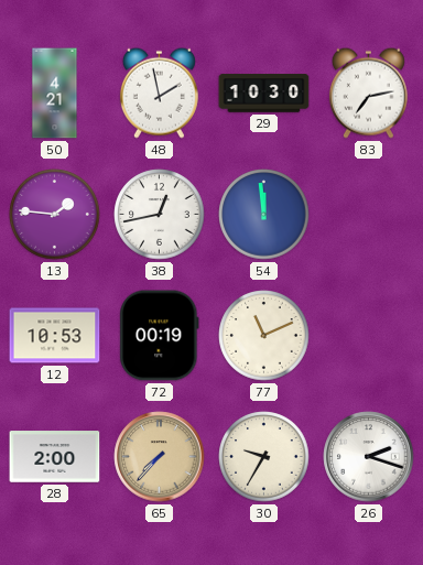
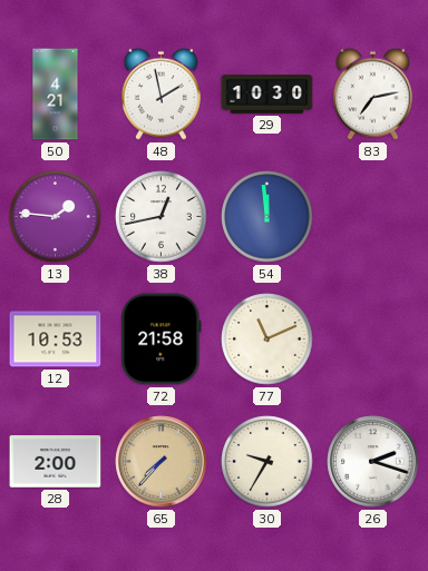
72: 00:19 -> 21:58
